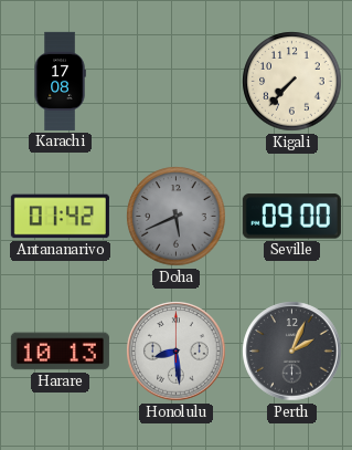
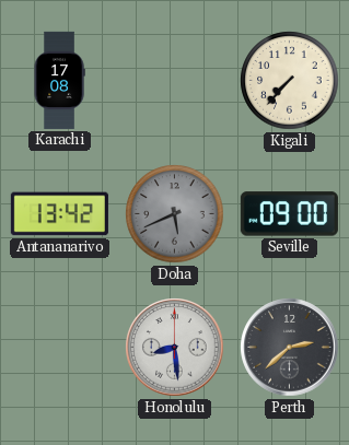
Antananarivo: 01:42 -> 13:42
Harare: 10:13 -> none
Perth: 2:04 -> 2:38
